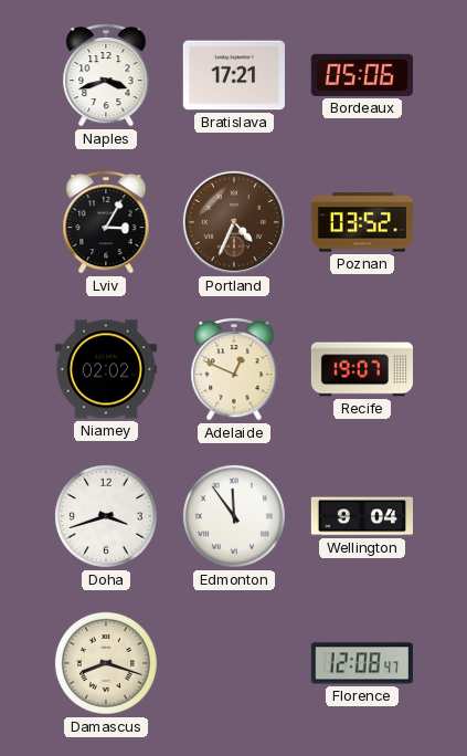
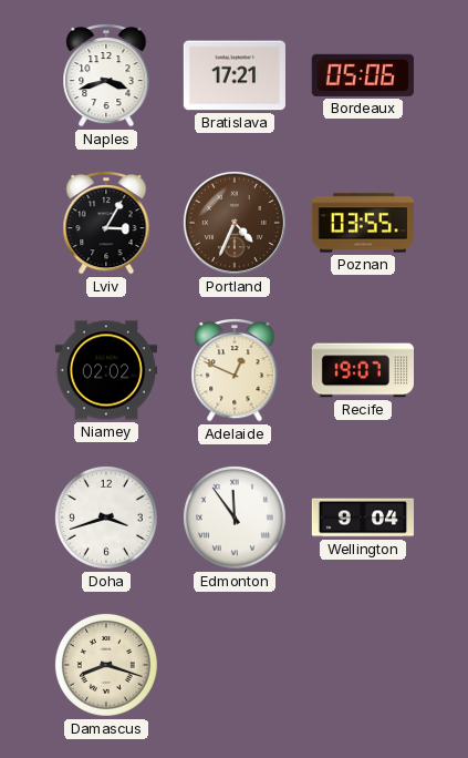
Poznan: 03:52 -> 03:55
Florence: 12:08 -> none
